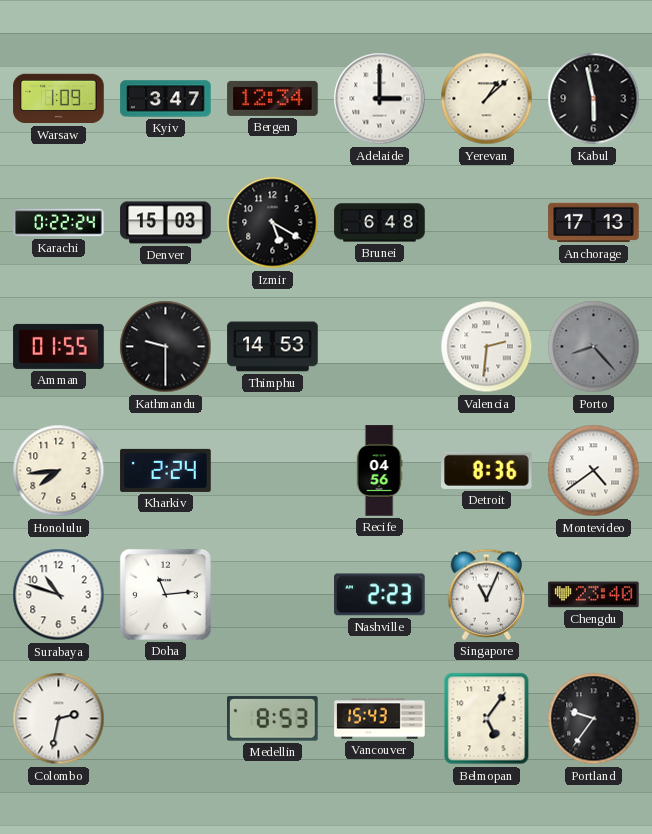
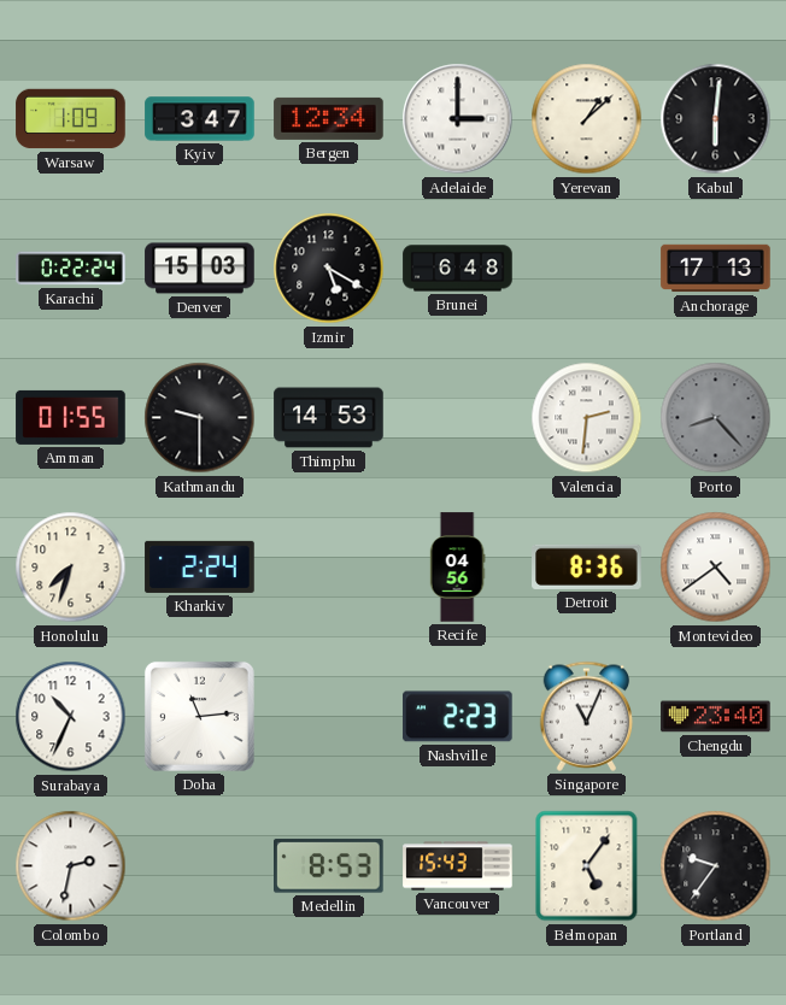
Kabul: 5:58 -> 6:01
Honolulu: 7:44 -> 7:33
Surabaya: 10:48 -> 10:34
